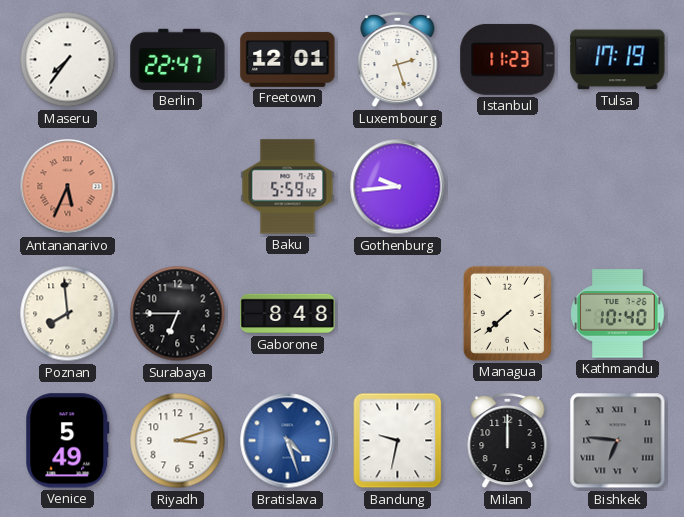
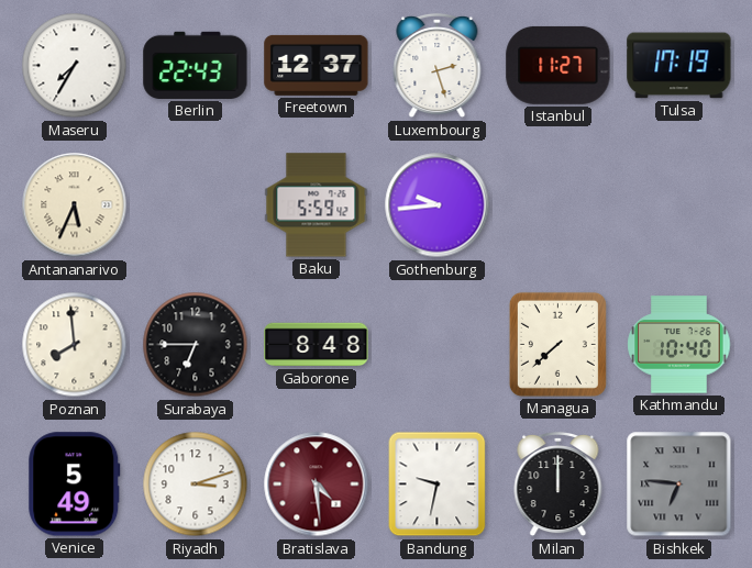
Maseru: 7:36 -> 7:35
Berlin: 22:47 -> 22:43
Freetown: 12:01 -> 12:37
Istanbul: 11:23 -> 11:27
Antananarivo dial: salmon -> cream
Bratislava: 4:27 -> 4:29
Bratislava dial: blue -> burgundy
